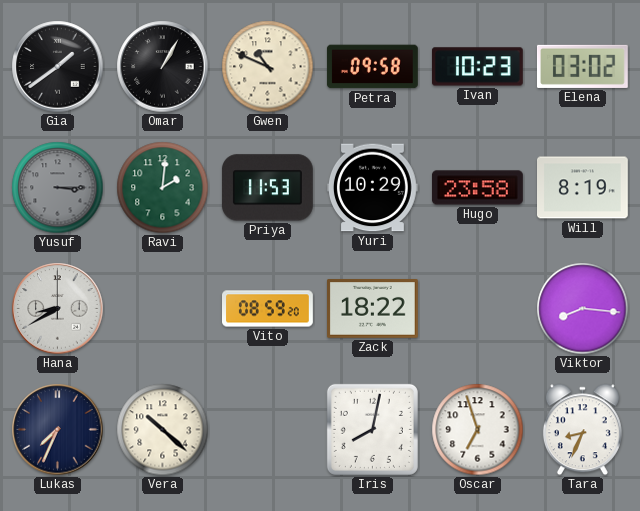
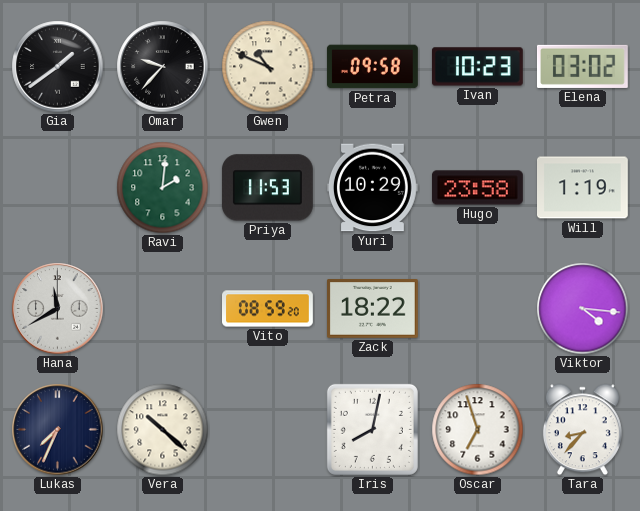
Omar: 1:05 -> 9:37
Yusuf: 3:15 -> none
Will: 8:19 -> 1:19
Hana: 8:40 -> 11:40
Viktor: 8:16 -> 4:16
Tara: 8:34 -> 8:37
